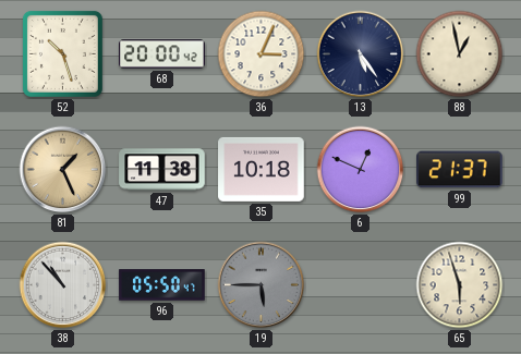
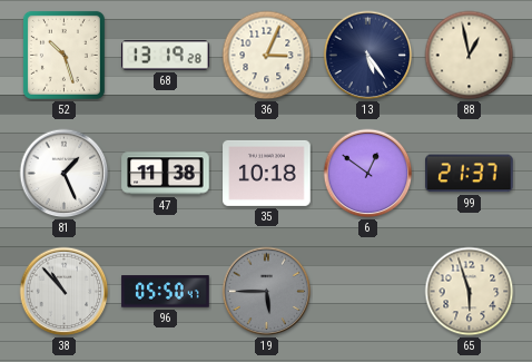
68: 20:00 -> 13:19
81 dial: champagne -> white
6: 12:49 -> 12:51
